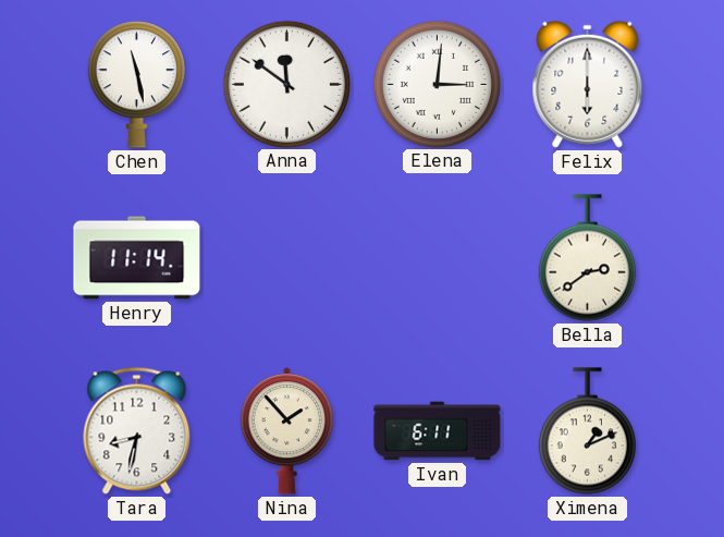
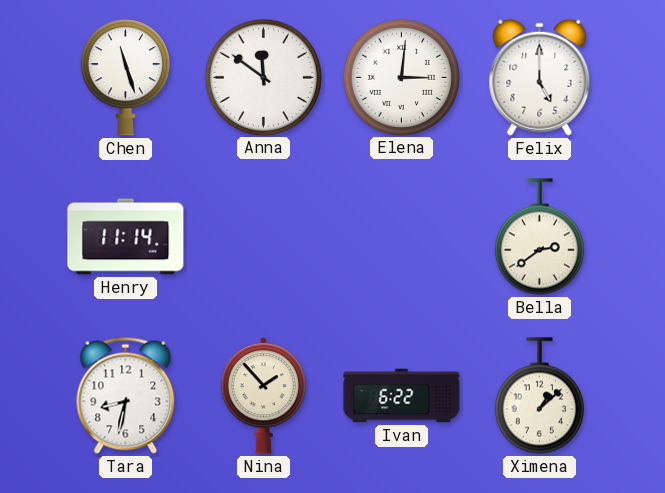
Chen: 11:28 -> 11:27
Felix: 6:00 -> 5:00
Ivan: 6:11 -> 6:22
Ximena: 1:11 -> 1:08
